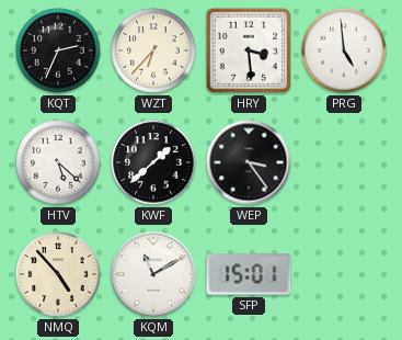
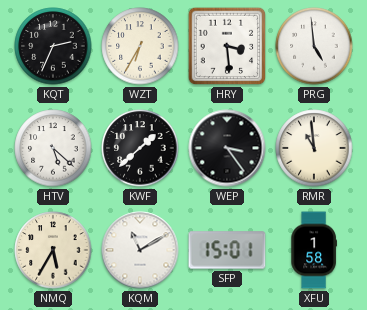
WZT: 6:37 -> 6:35
RMR: none -> 10:59
NMQ: 4:53 -> 5:35
XFU: none -> 1:58
